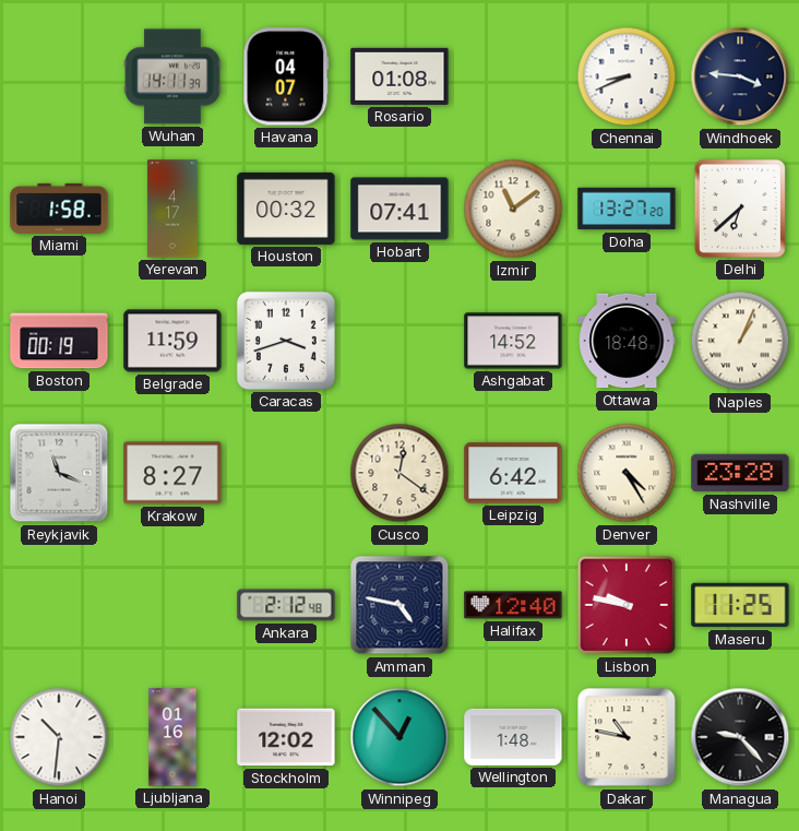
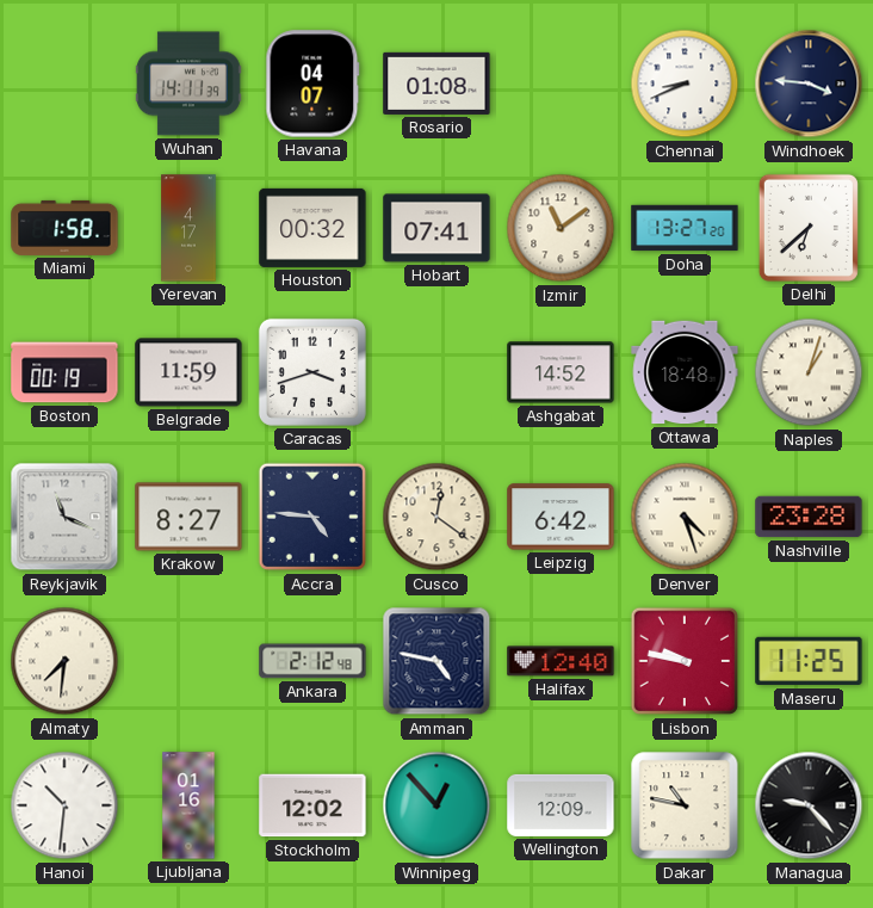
Naples: 1:04 -> 1:03
Accra: none -> 4:46
Denver: 4:25 -> 4:27
Almaty: none -> 7:31
Wellington: 1:48 -> 12:09
